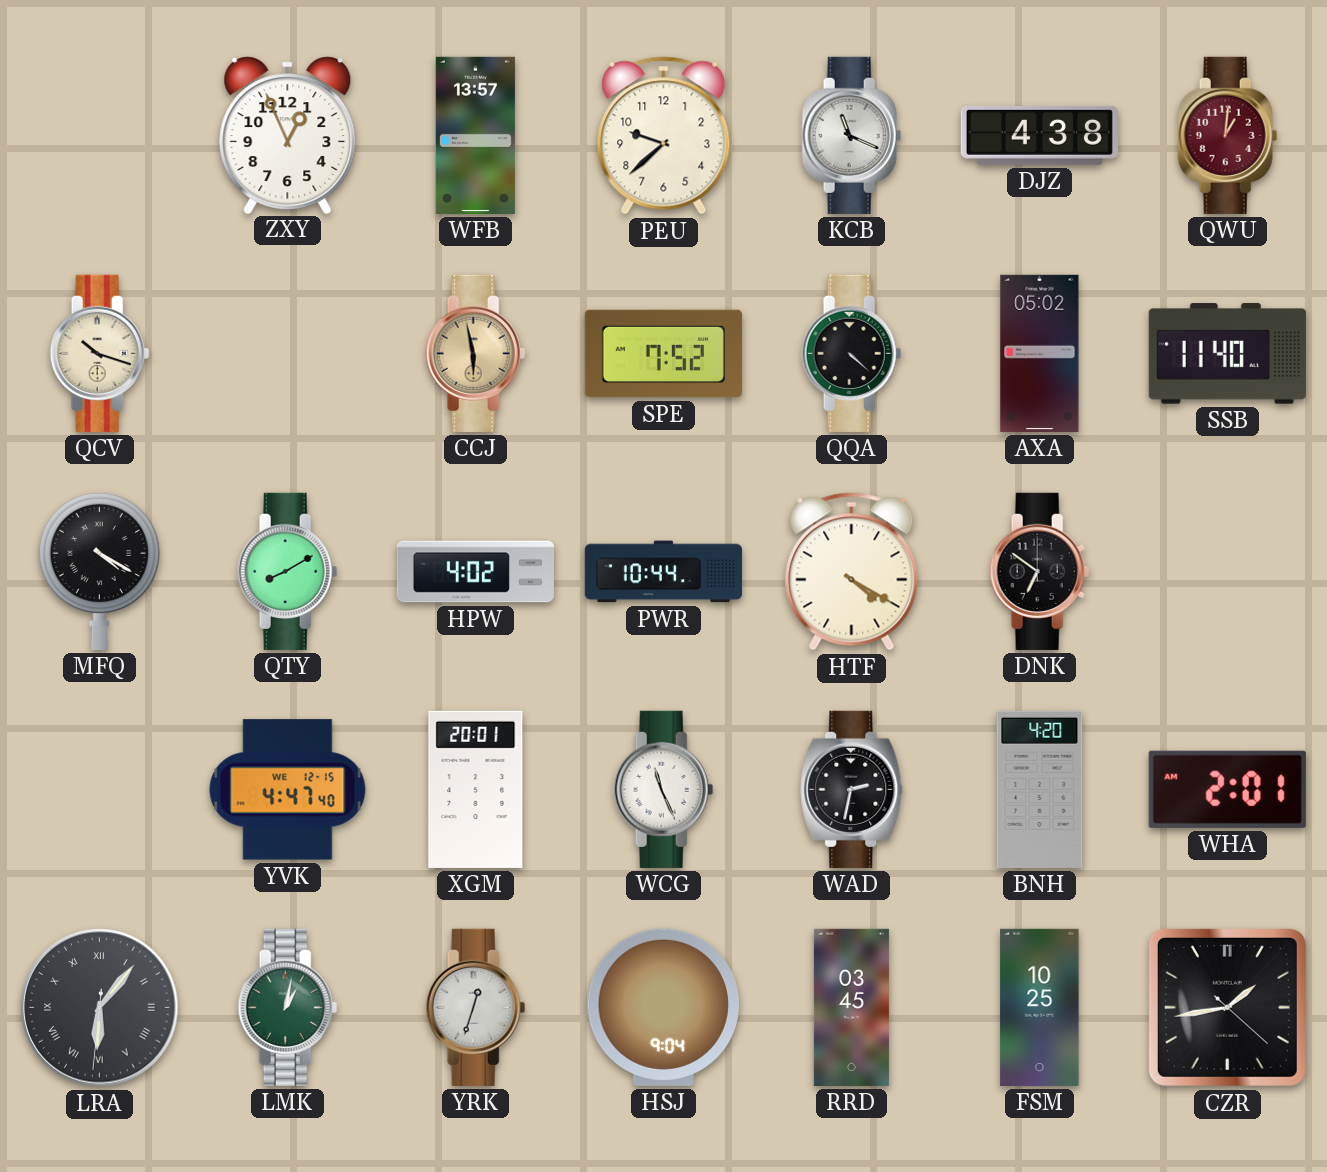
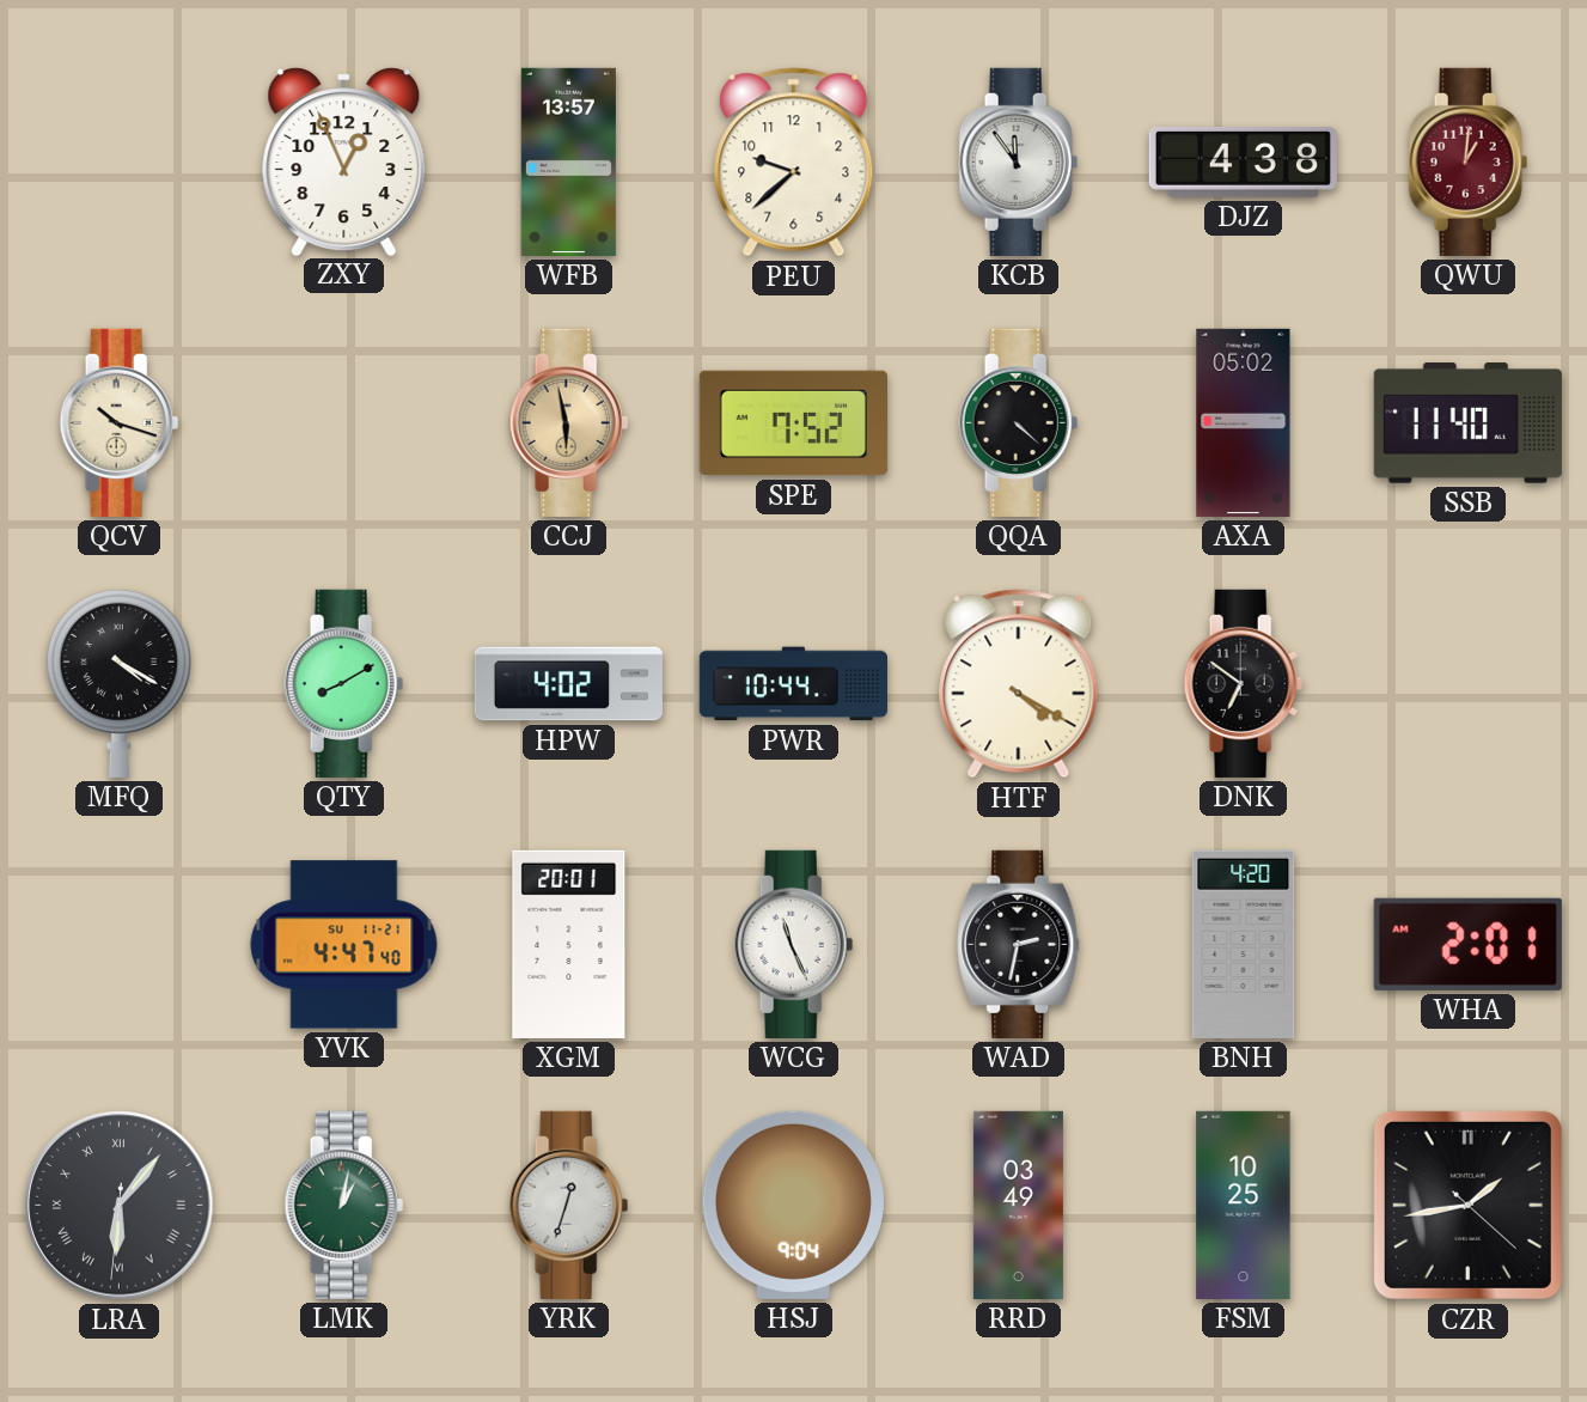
KCB: 11:19 -> 11:54
YVK date: WE 12-15 -> SU 11-21
RRD: 03:45 -> 03:49
